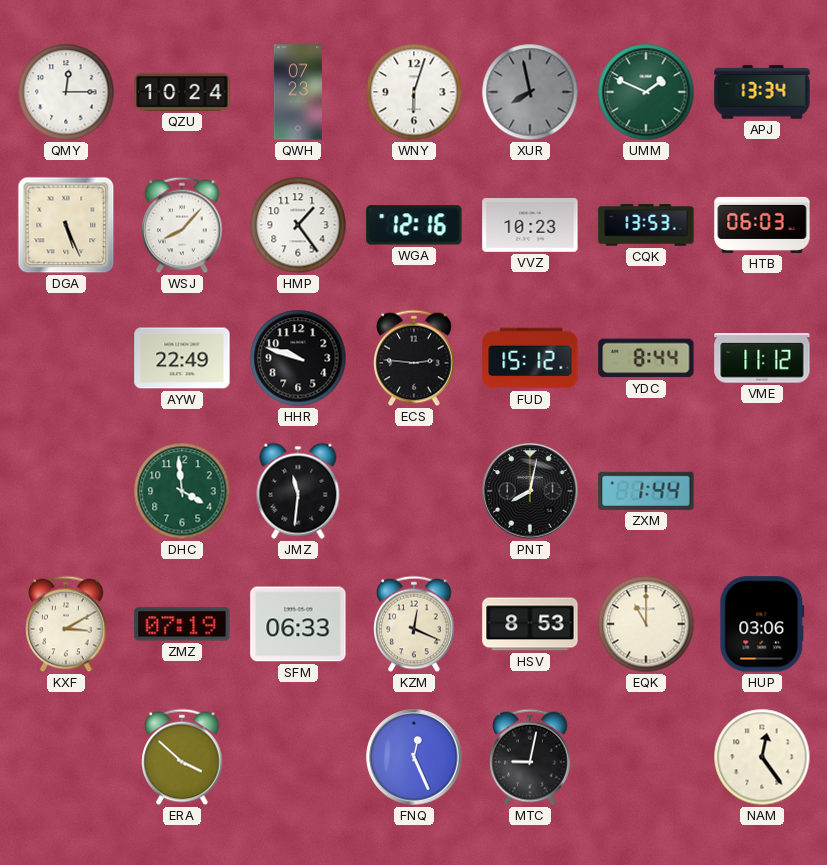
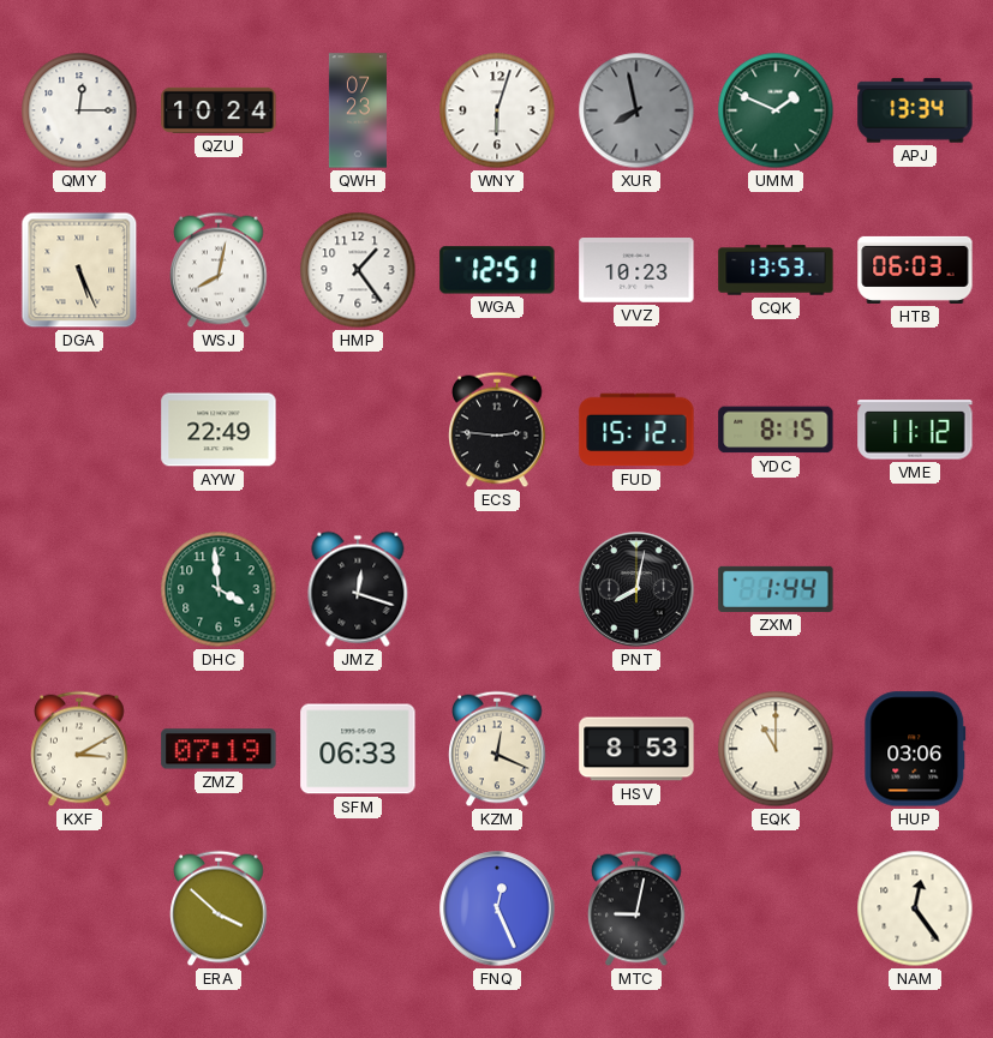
WSJ: 8:07 -> 8:02
WGA: 12:16 -> 12:51
HHR: 9:48 -> none
YDC: 8:44 -> 8:15
JMZ: 11:31 -> 12:18
